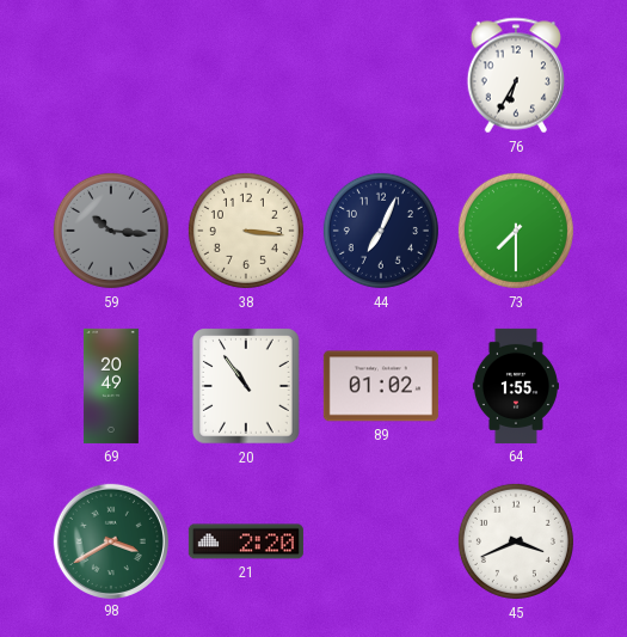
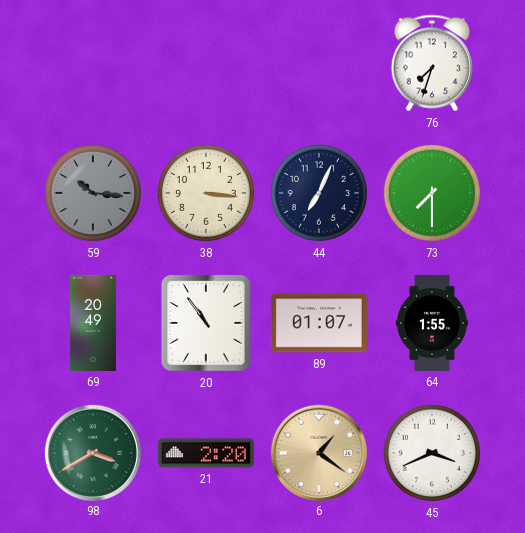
76: 6:35 -> 7:33
89: 01:02 -> 01:07
6: none -> 1:21
